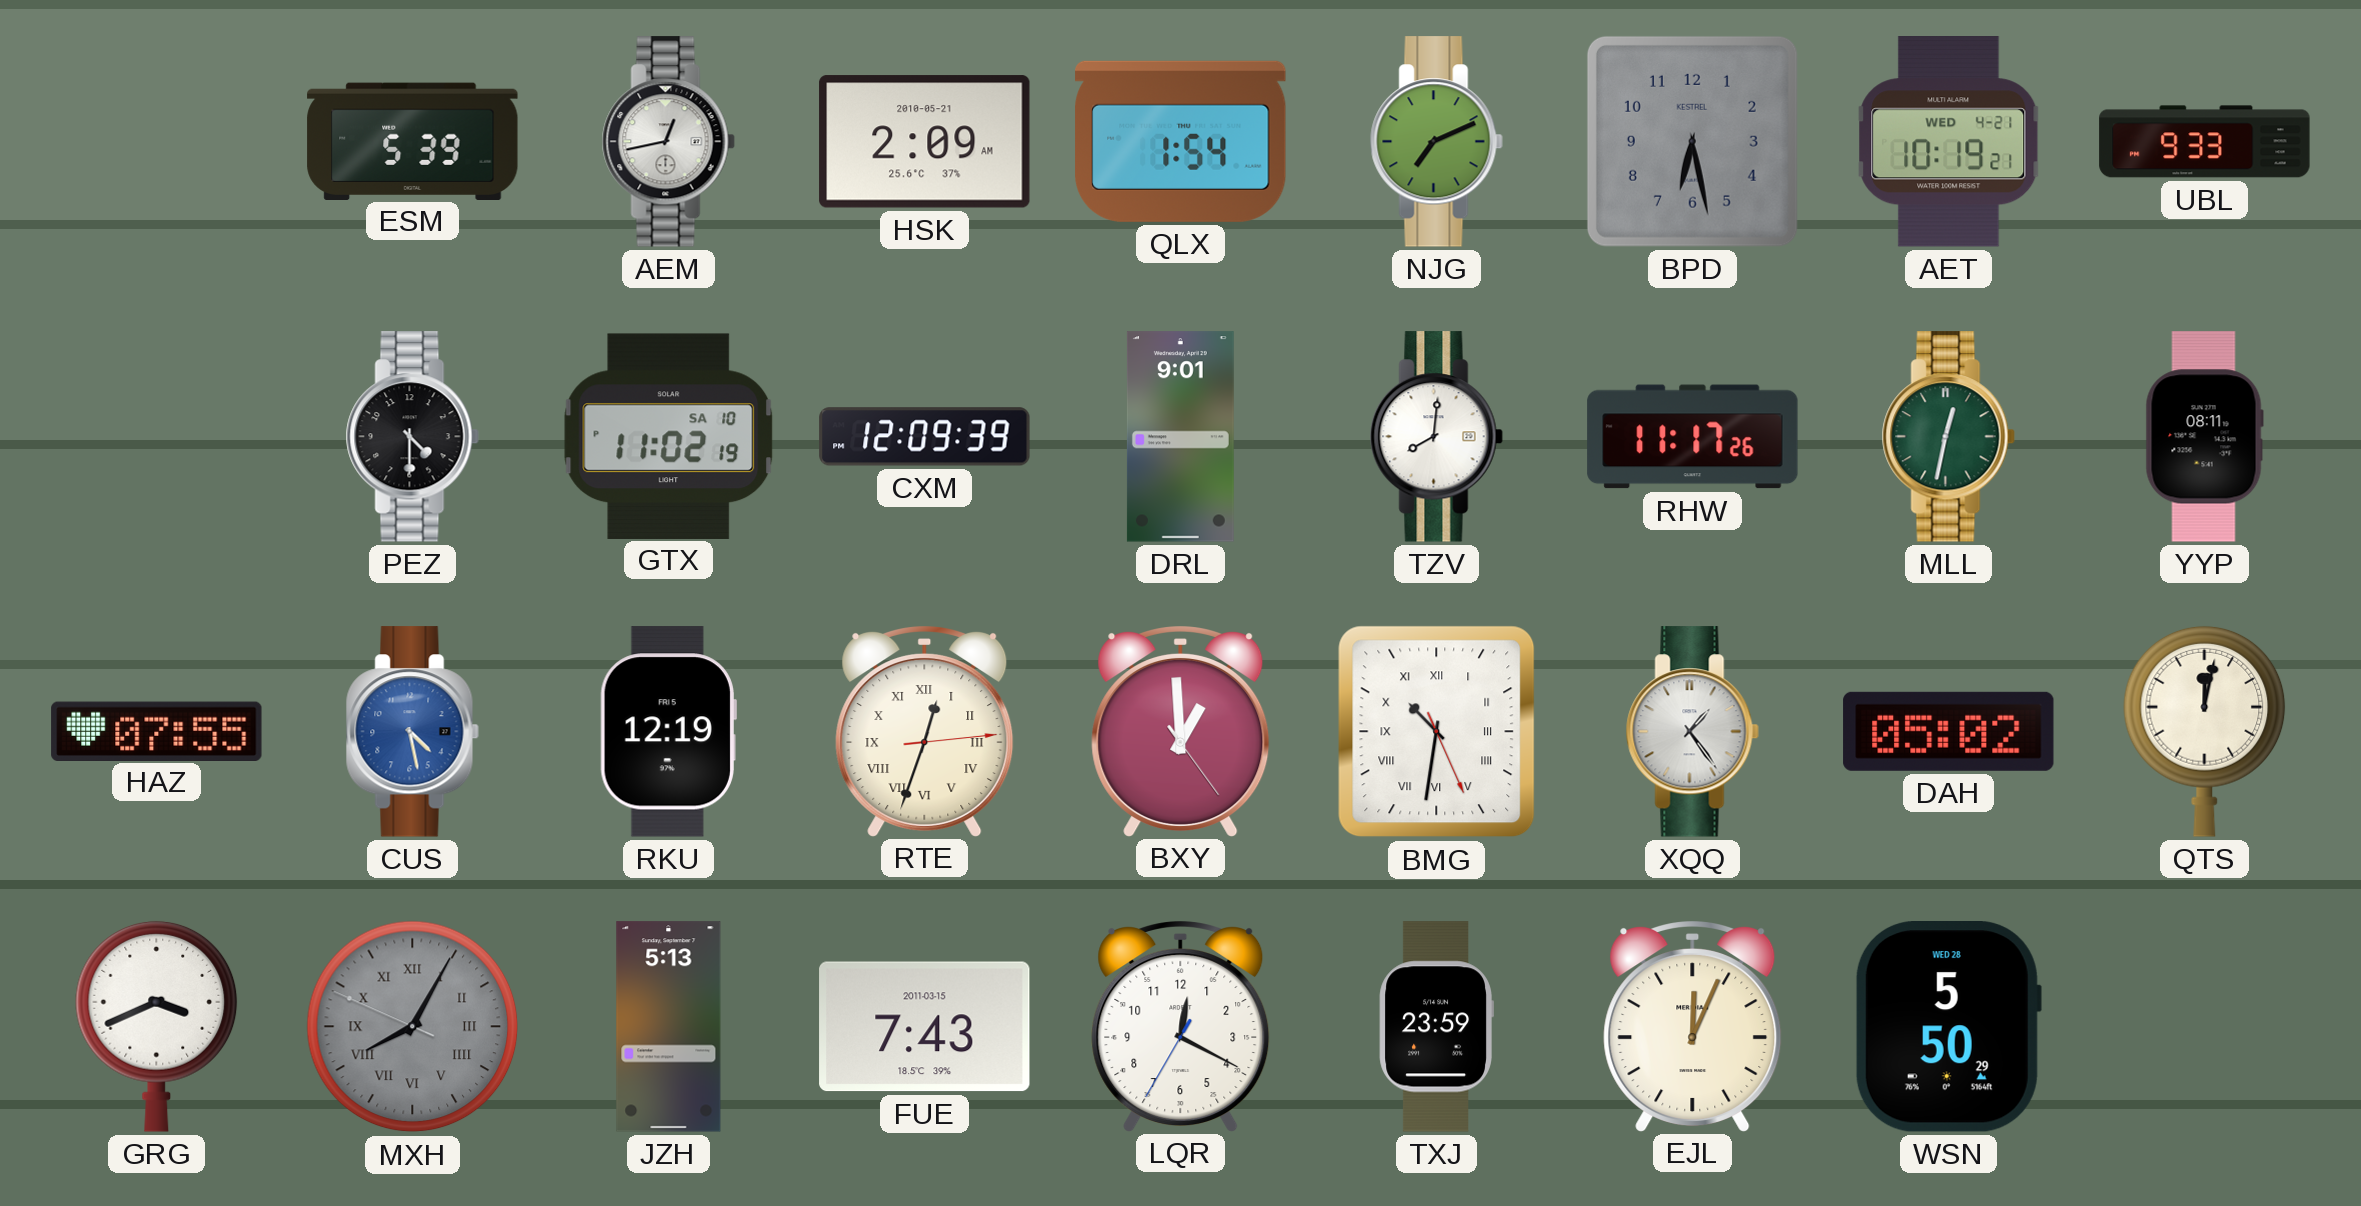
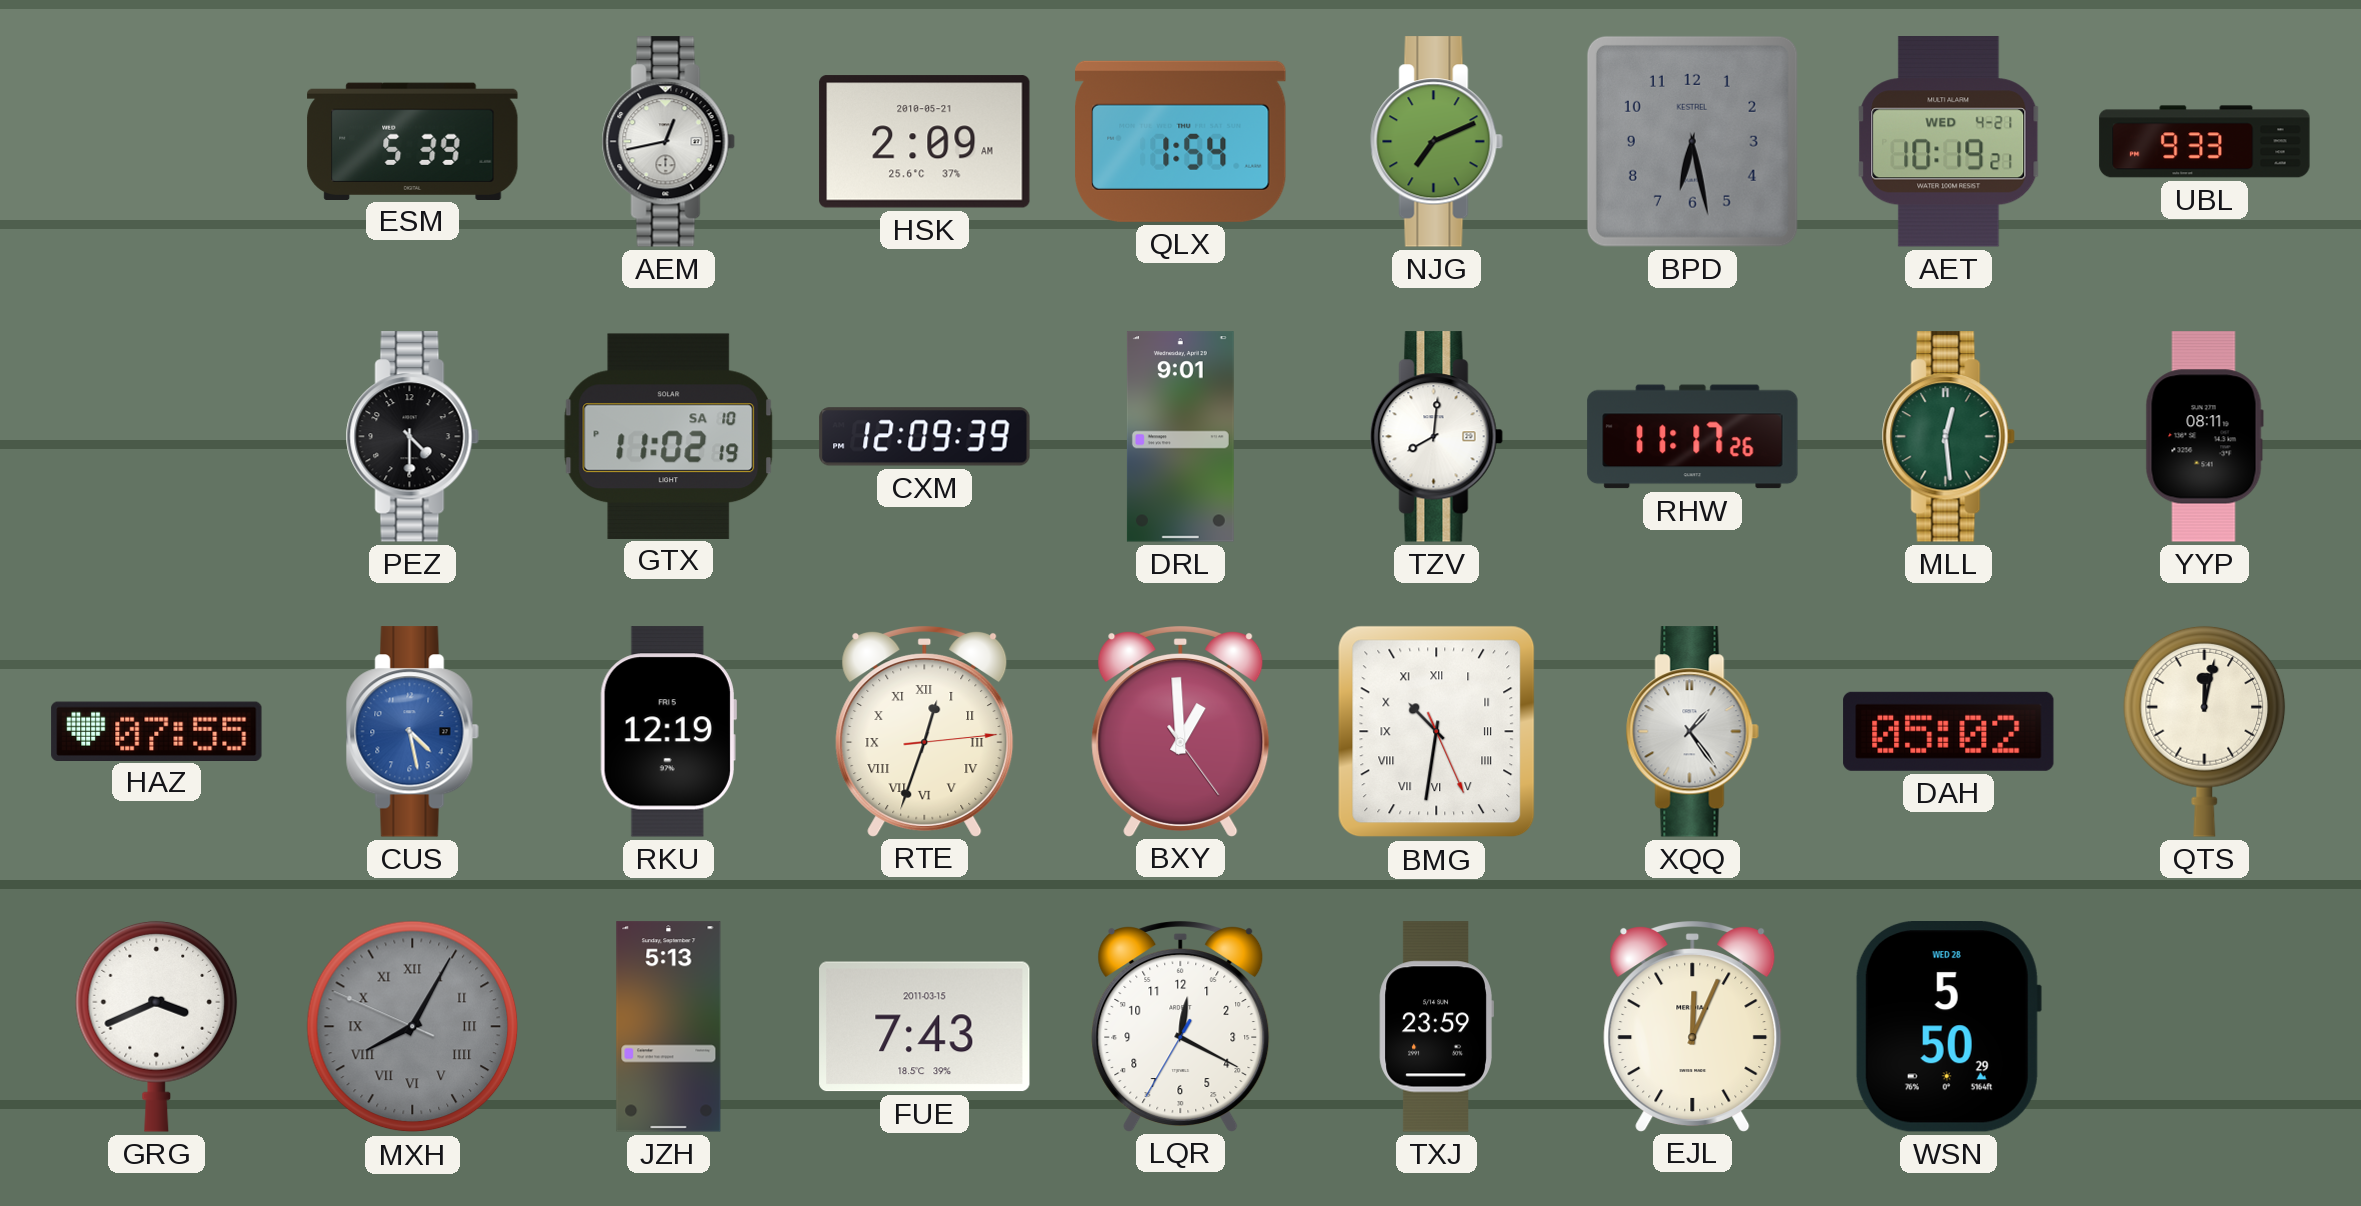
MLL: 12:32 -> 12:29
